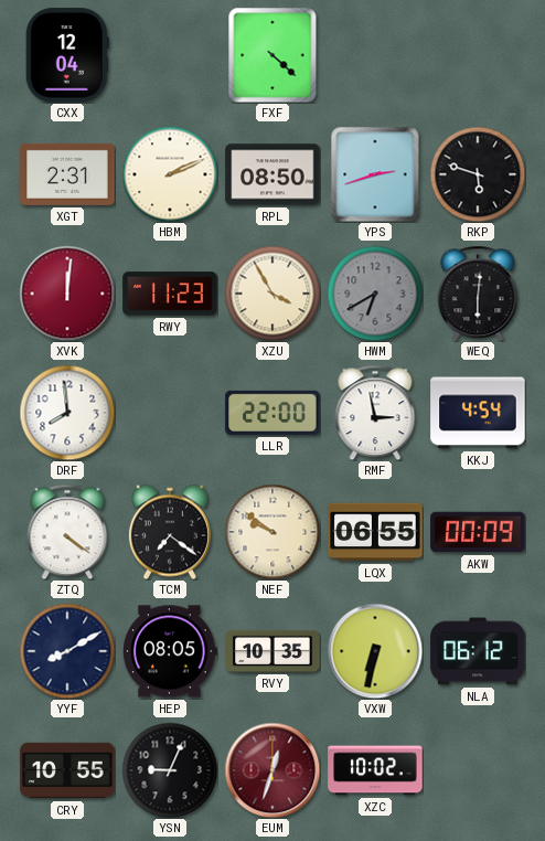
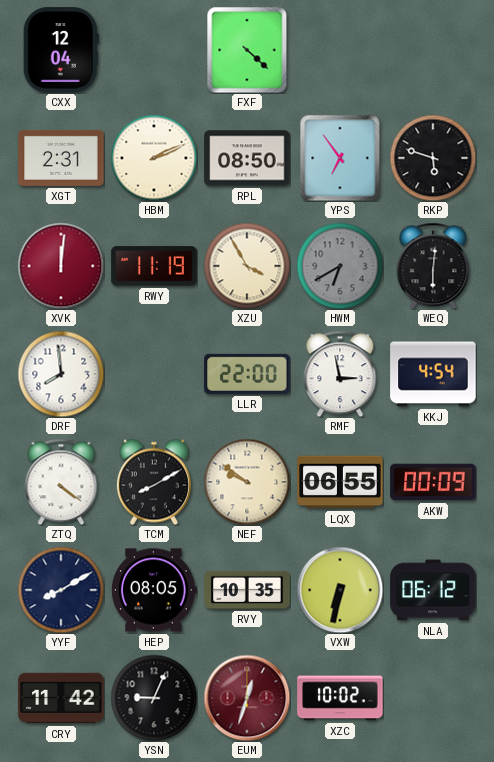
YPS: 2:42 -> 6:54
RWY: 11:23 -> 11:19
TCM: 7:21 -> 8:10
CRY: 10:55 -> 11:42
